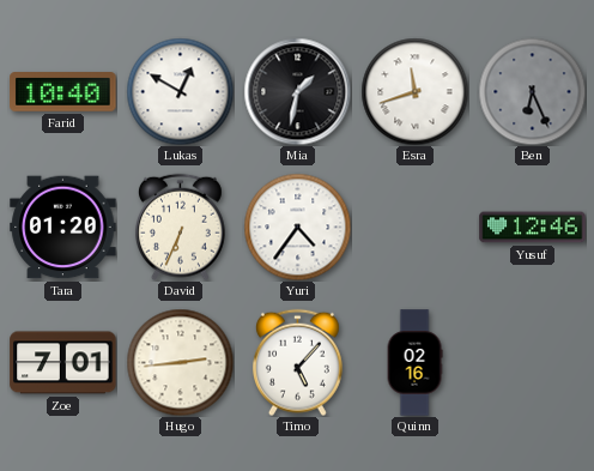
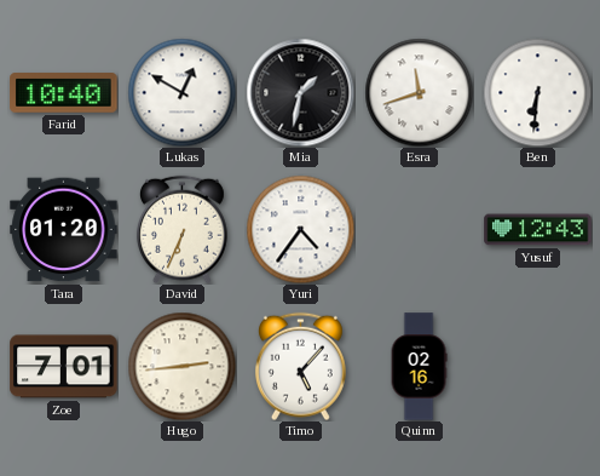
Ben: 6:26 -> 6:31
Ben dial: grey -> white
Yusuf: 12:46 -> 12:43
